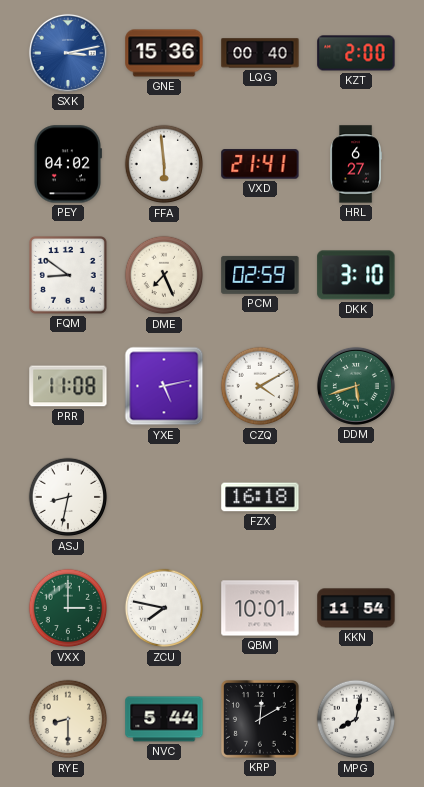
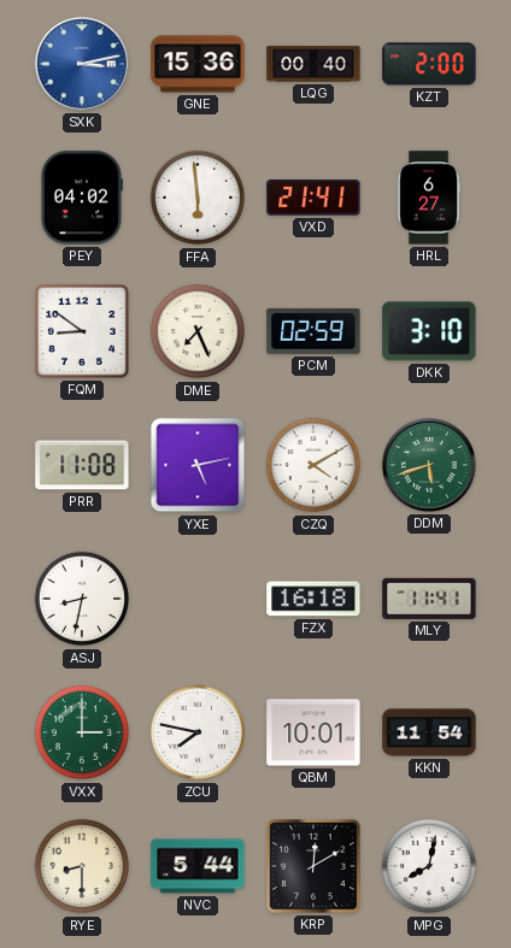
MLY: none -> 11:41
